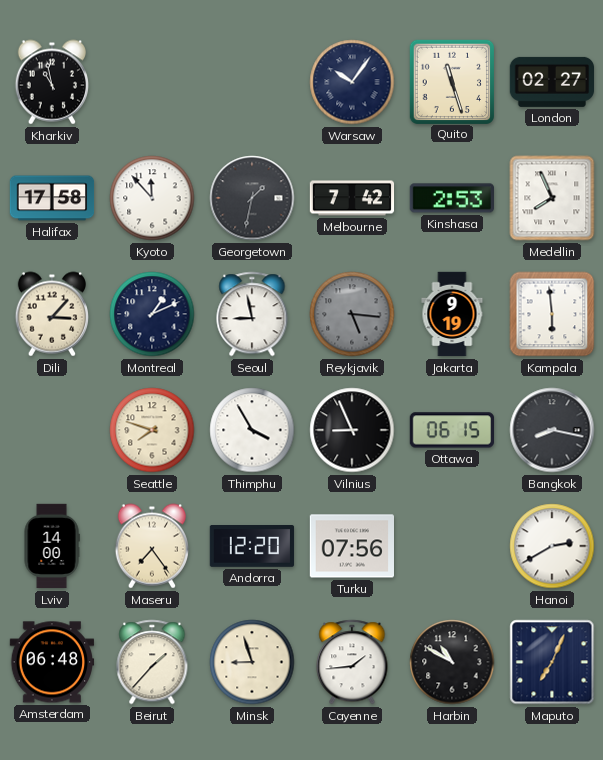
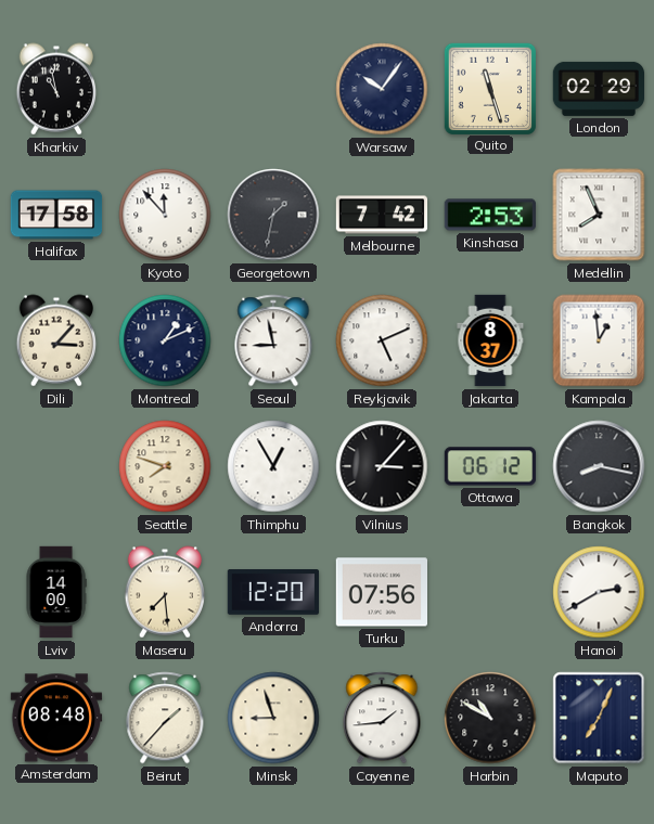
London: 02:27 -> 02:29
Reykjavik: 5:16 -> 5:11
Reykjavik dial: grey -> white
Jakarta: 9:19 -> 8:37
Kampala: 5:59 -> 12:59
Thimphu: 3:55 -> 12:55
Vilnius: 8:56 -> 3:07
Ottawa: 06:15 -> 06:12
Maseru: 7:24 -> 7:29
Amsterdam: 06:48 -> 08:48
